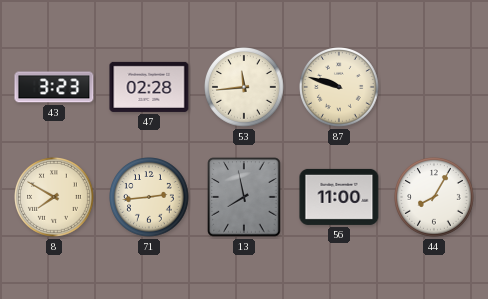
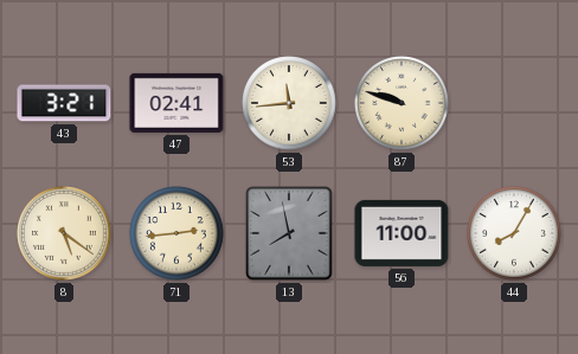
43: 3:23 -> 3:21
47: 02:28 -> 02:41
8: 7:50 -> 5:21
